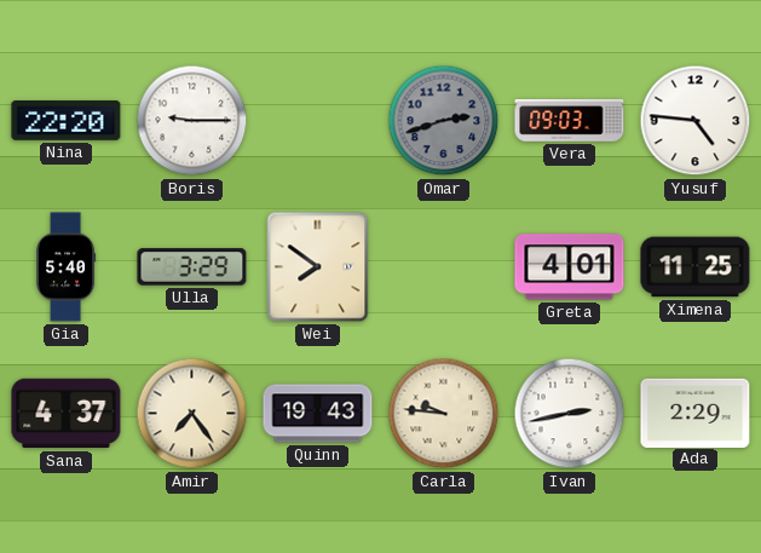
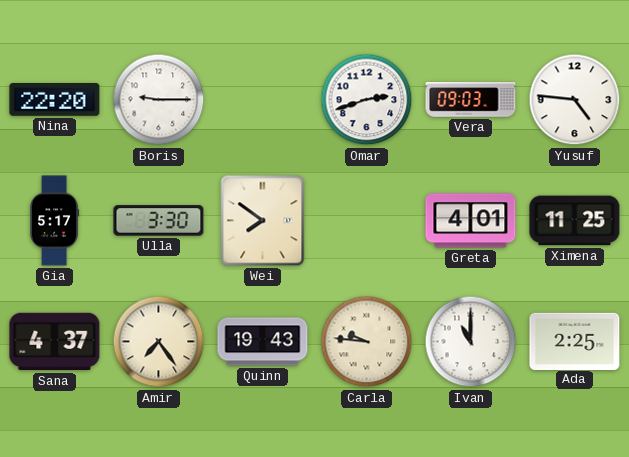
Omar dial: grey -> white
Gia: 5:40 -> 5:17
Ulla: 3:29 -> 3:30
Ivan: 2:43 -> 11:00
Ada: 2:29 -> 2:25
